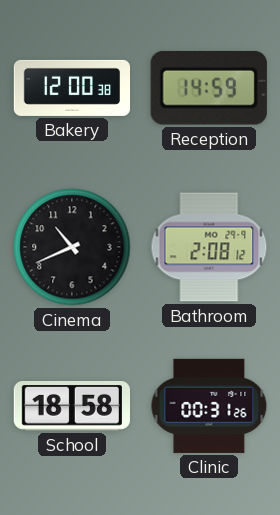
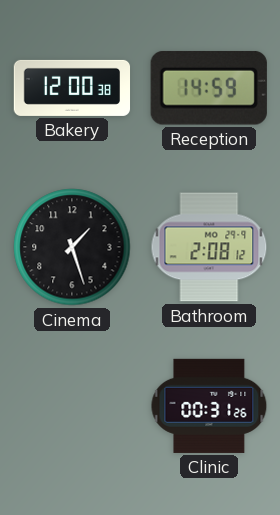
Cinema: 10:41 -> 1:27
School: 18:58 -> none
